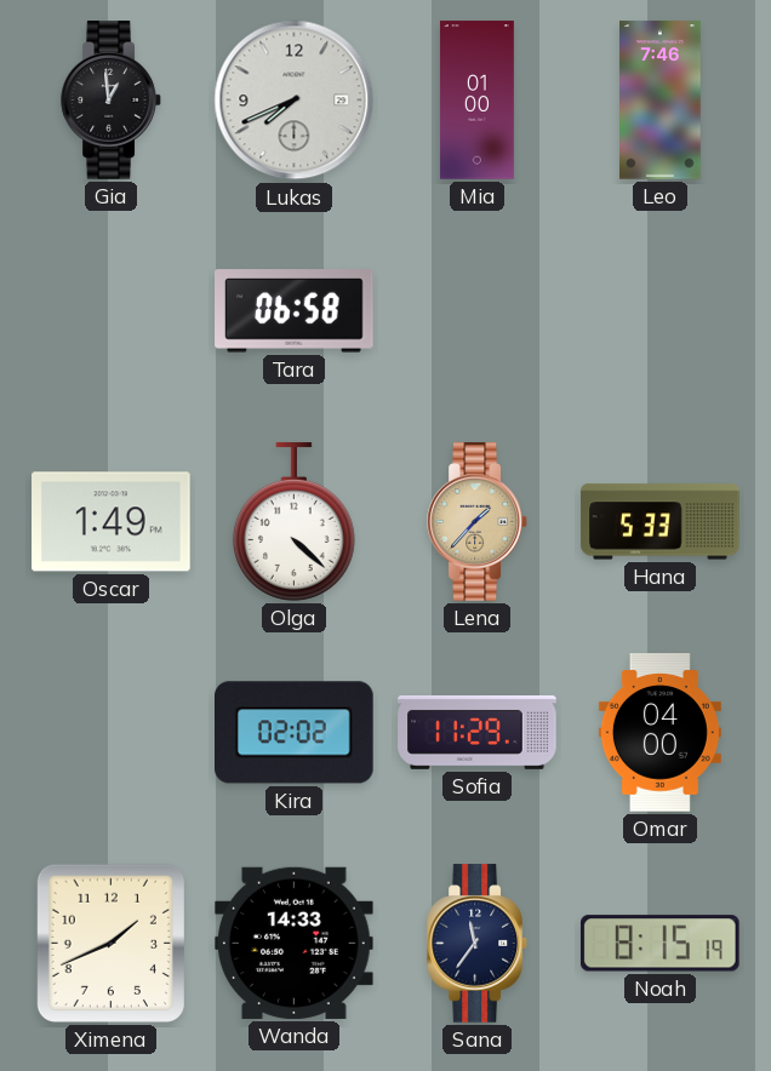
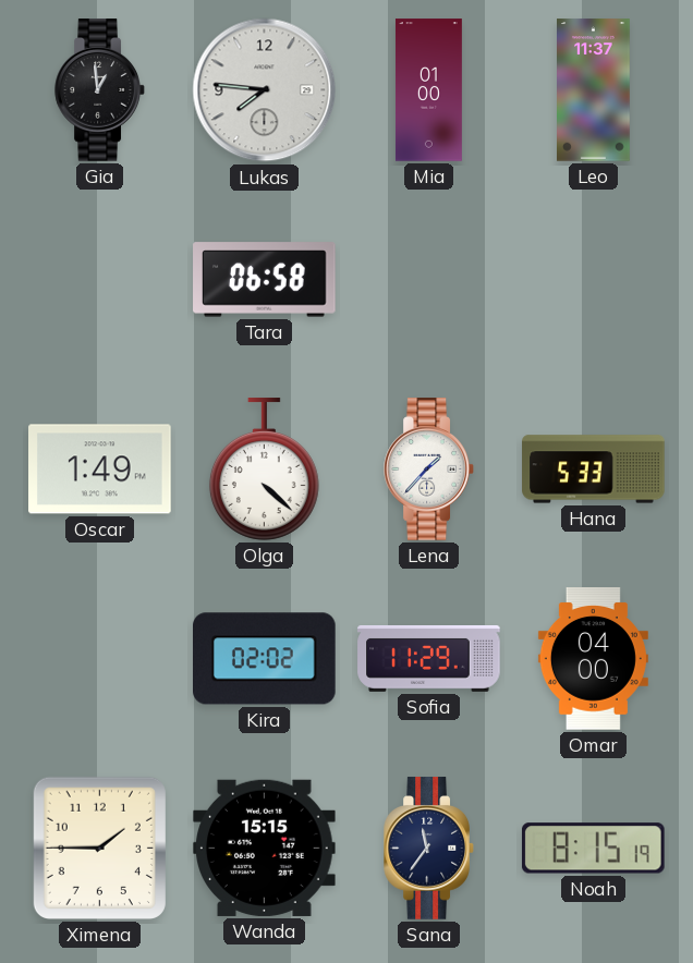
Lukas: 7:41 -> 7:46
Leo: 7:46 -> 11:37
Lena dial: champagne -> white
Ximena: 1:41 -> 1:45
Wanda: 14:33 -> 15:15
